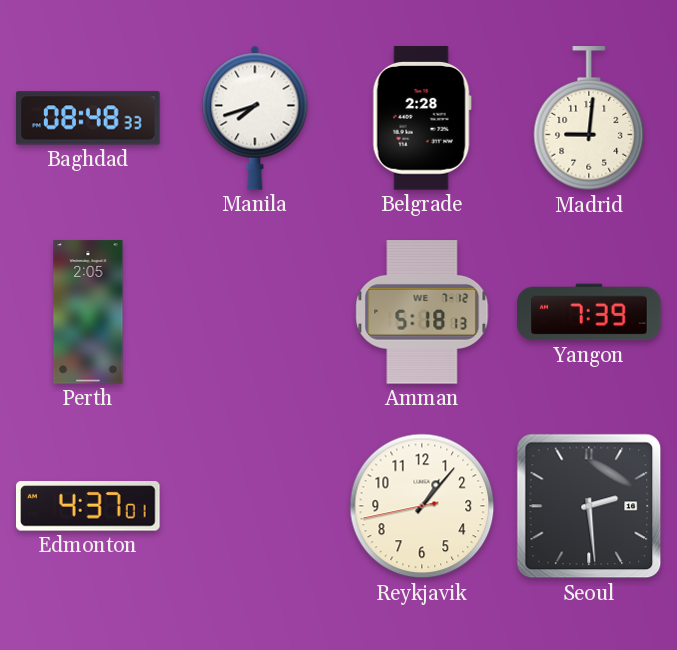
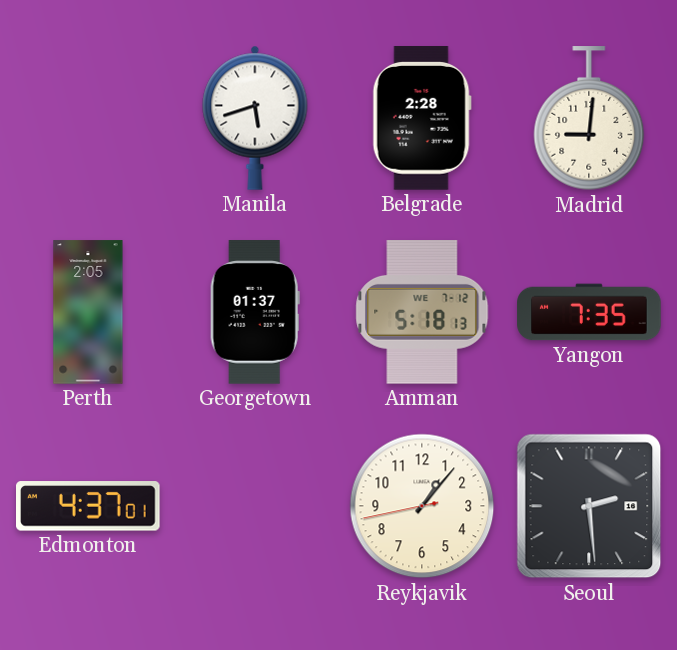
Baghdad: 08:48 -> none
Manila: 7:42 -> 5:42
Georgetown: none -> 01:37
Yangon: 7:39 -> 7:35
